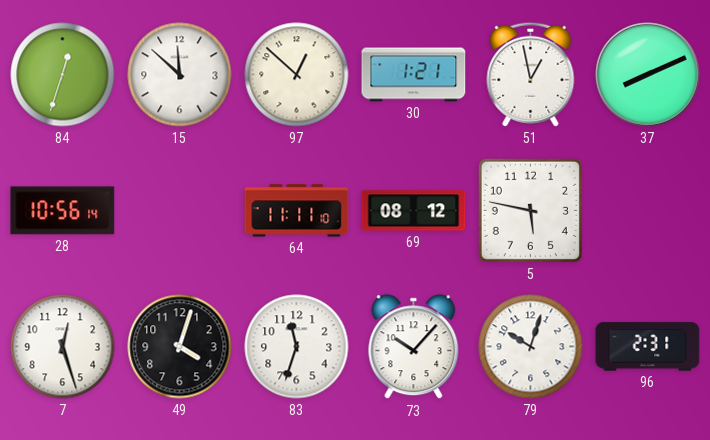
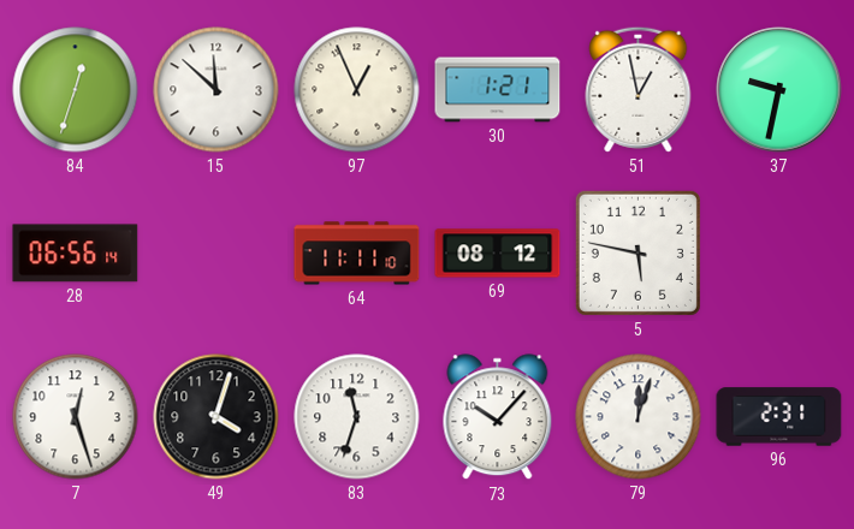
97: 12:52 -> 12:56
37: 8:11 -> 9:32
28: 10:56 -> 06:56
79: 10:03 -> 12:03
